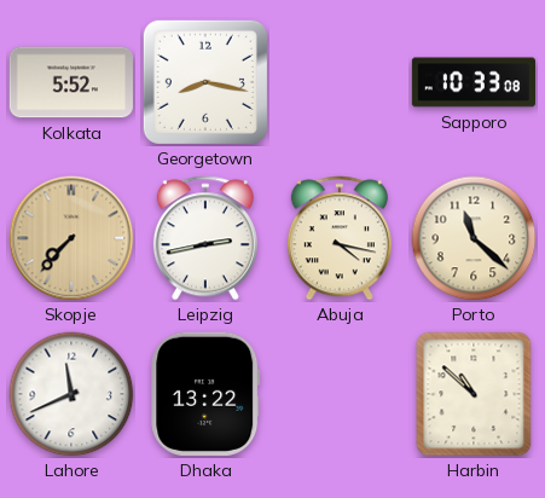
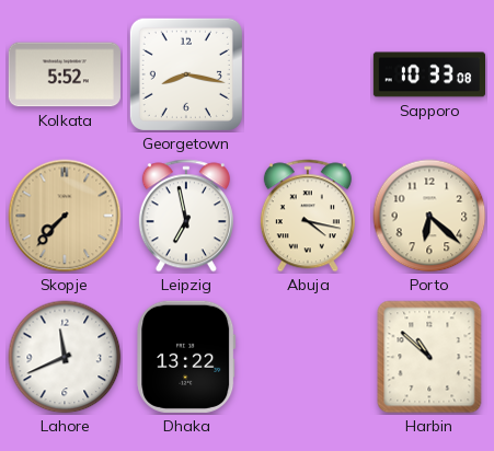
Leipzig: 2:43 -> 6:58
Porto: 11:22 -> 6:22
